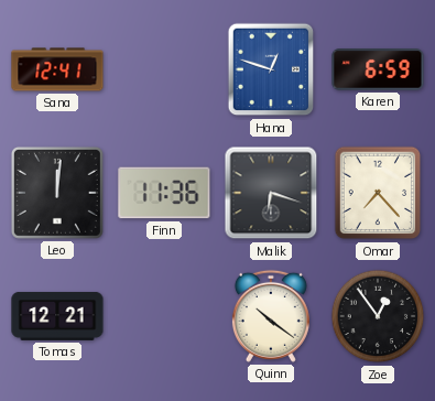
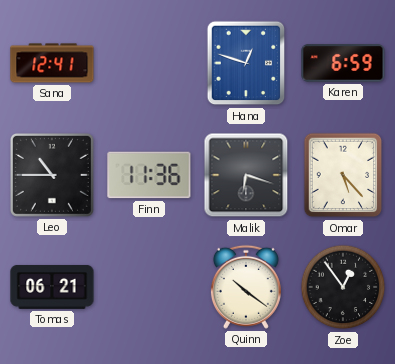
Leo: 12:01 -> 10:45
Omar: 7:23 -> 5:23
Tomas: 12:21 -> 06:21
